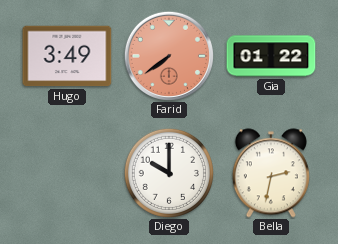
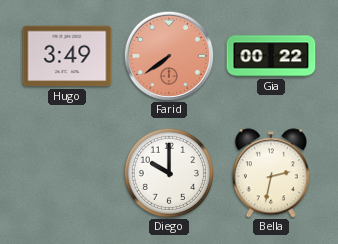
Gia: 01:22 -> 00:22
